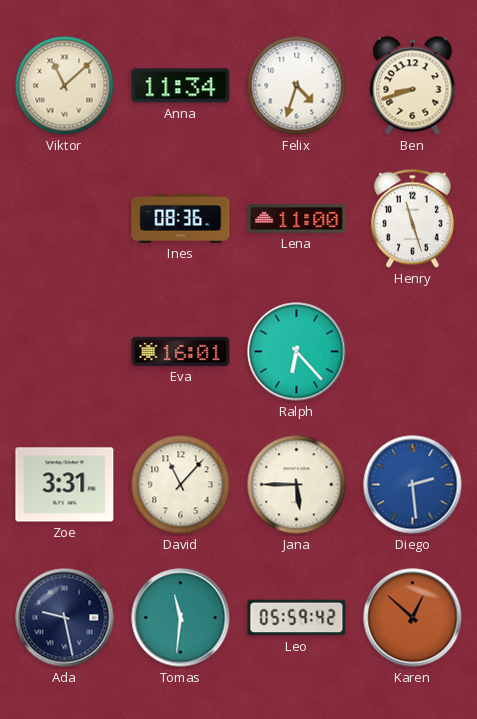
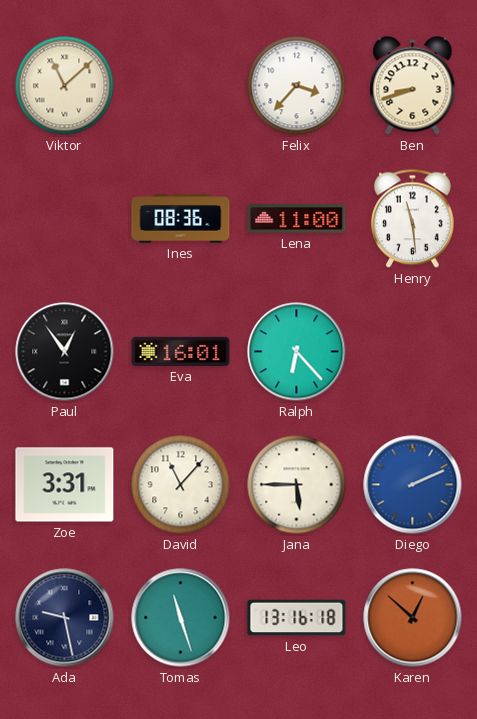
Anna: 11:34 -> none
Felix: 4:33 -> 3:37
Henry: 11:27 -> 11:29
Paul: none -> 12:54
Diego: 2:29 -> 2:11
Tomas: 11:31 -> 11:27
Leo: 05:59 -> 13:16
